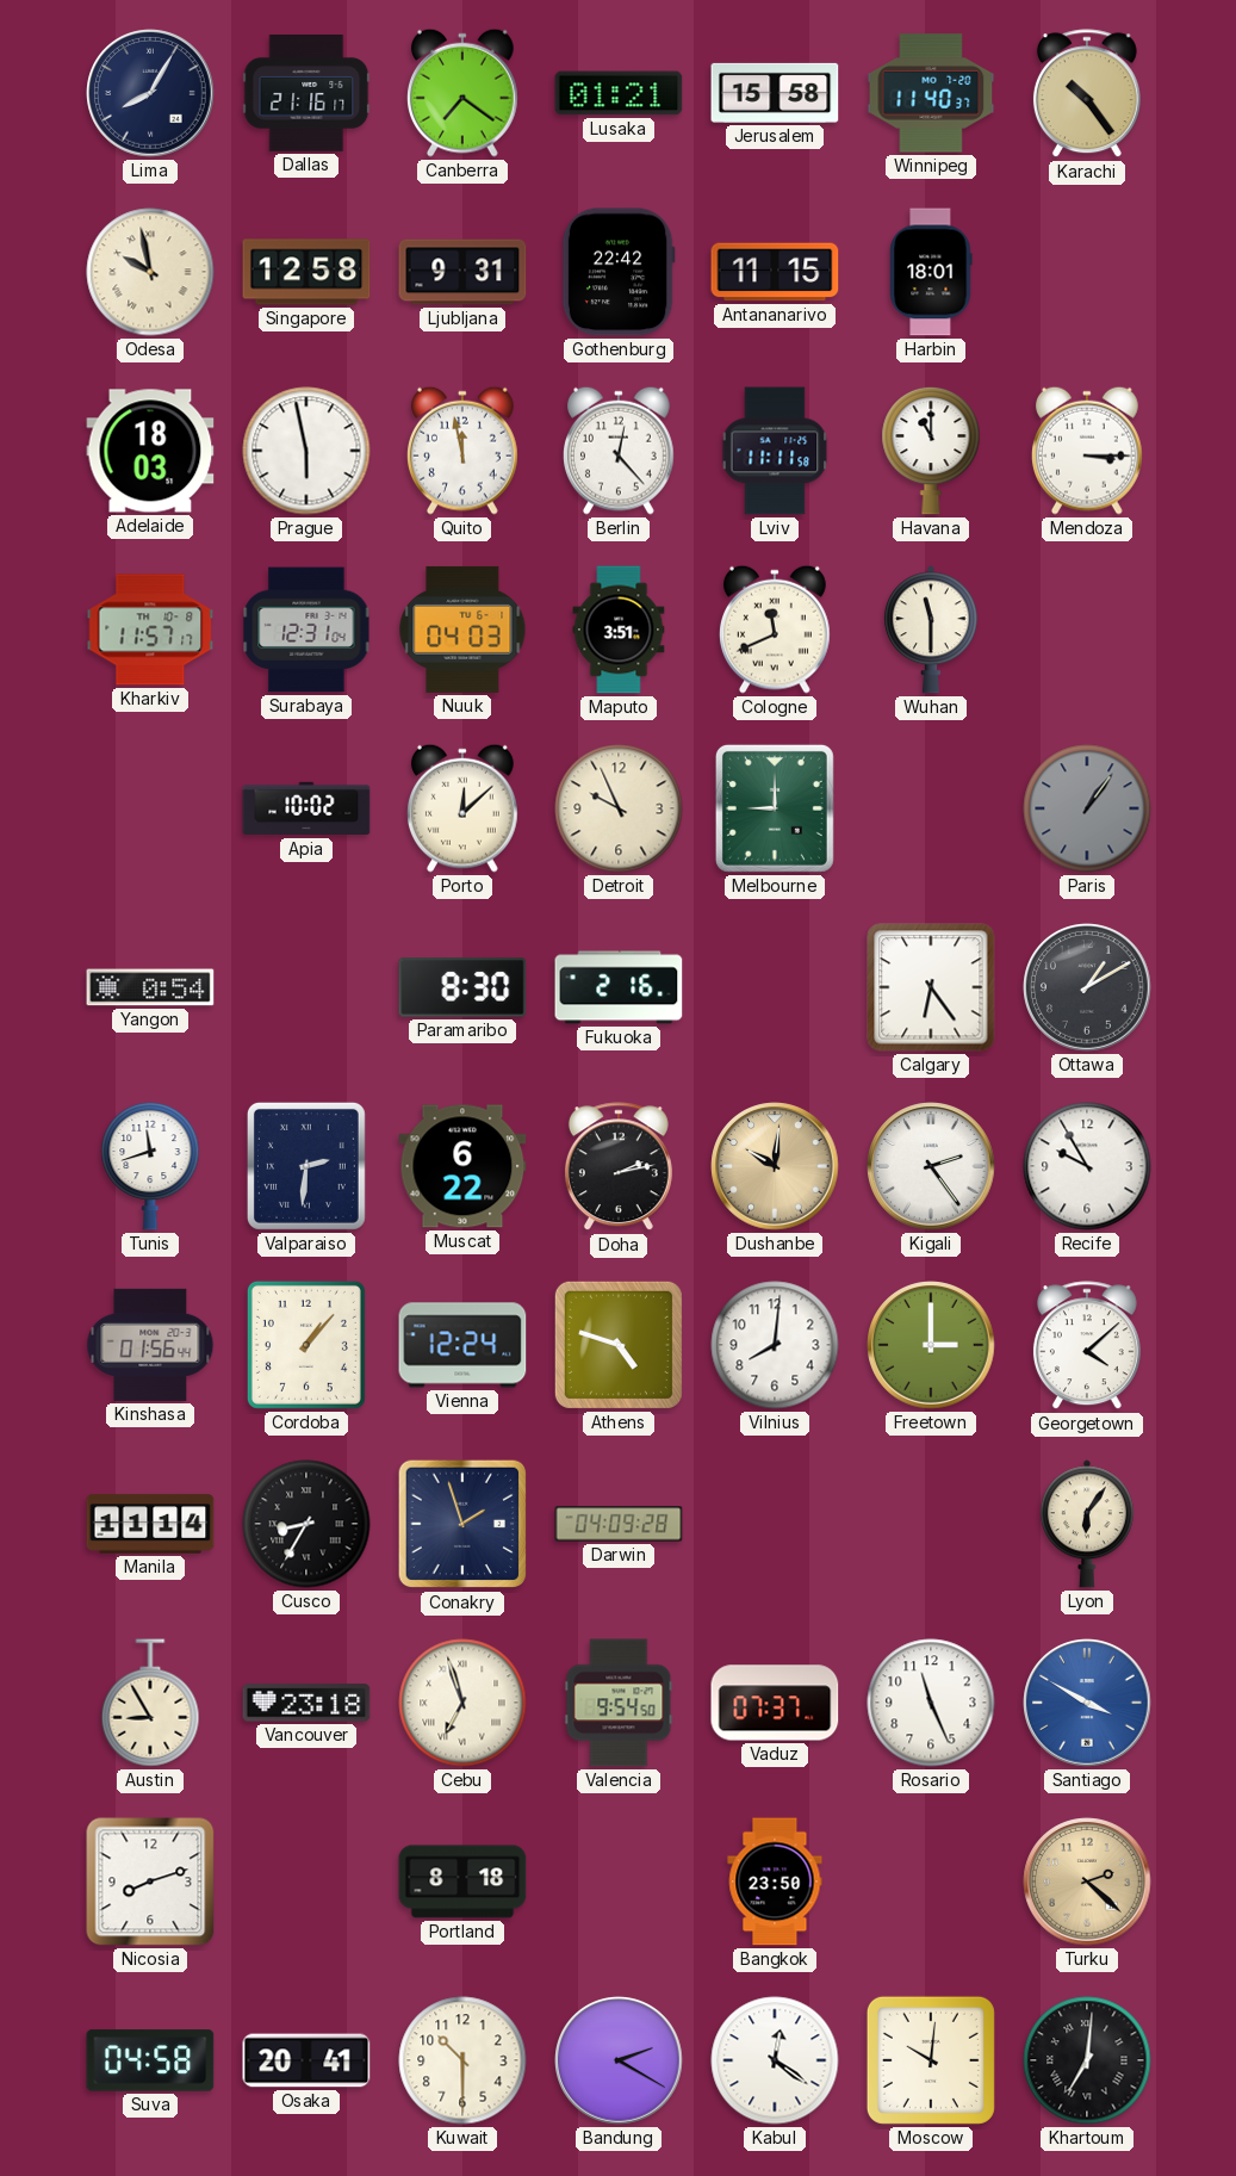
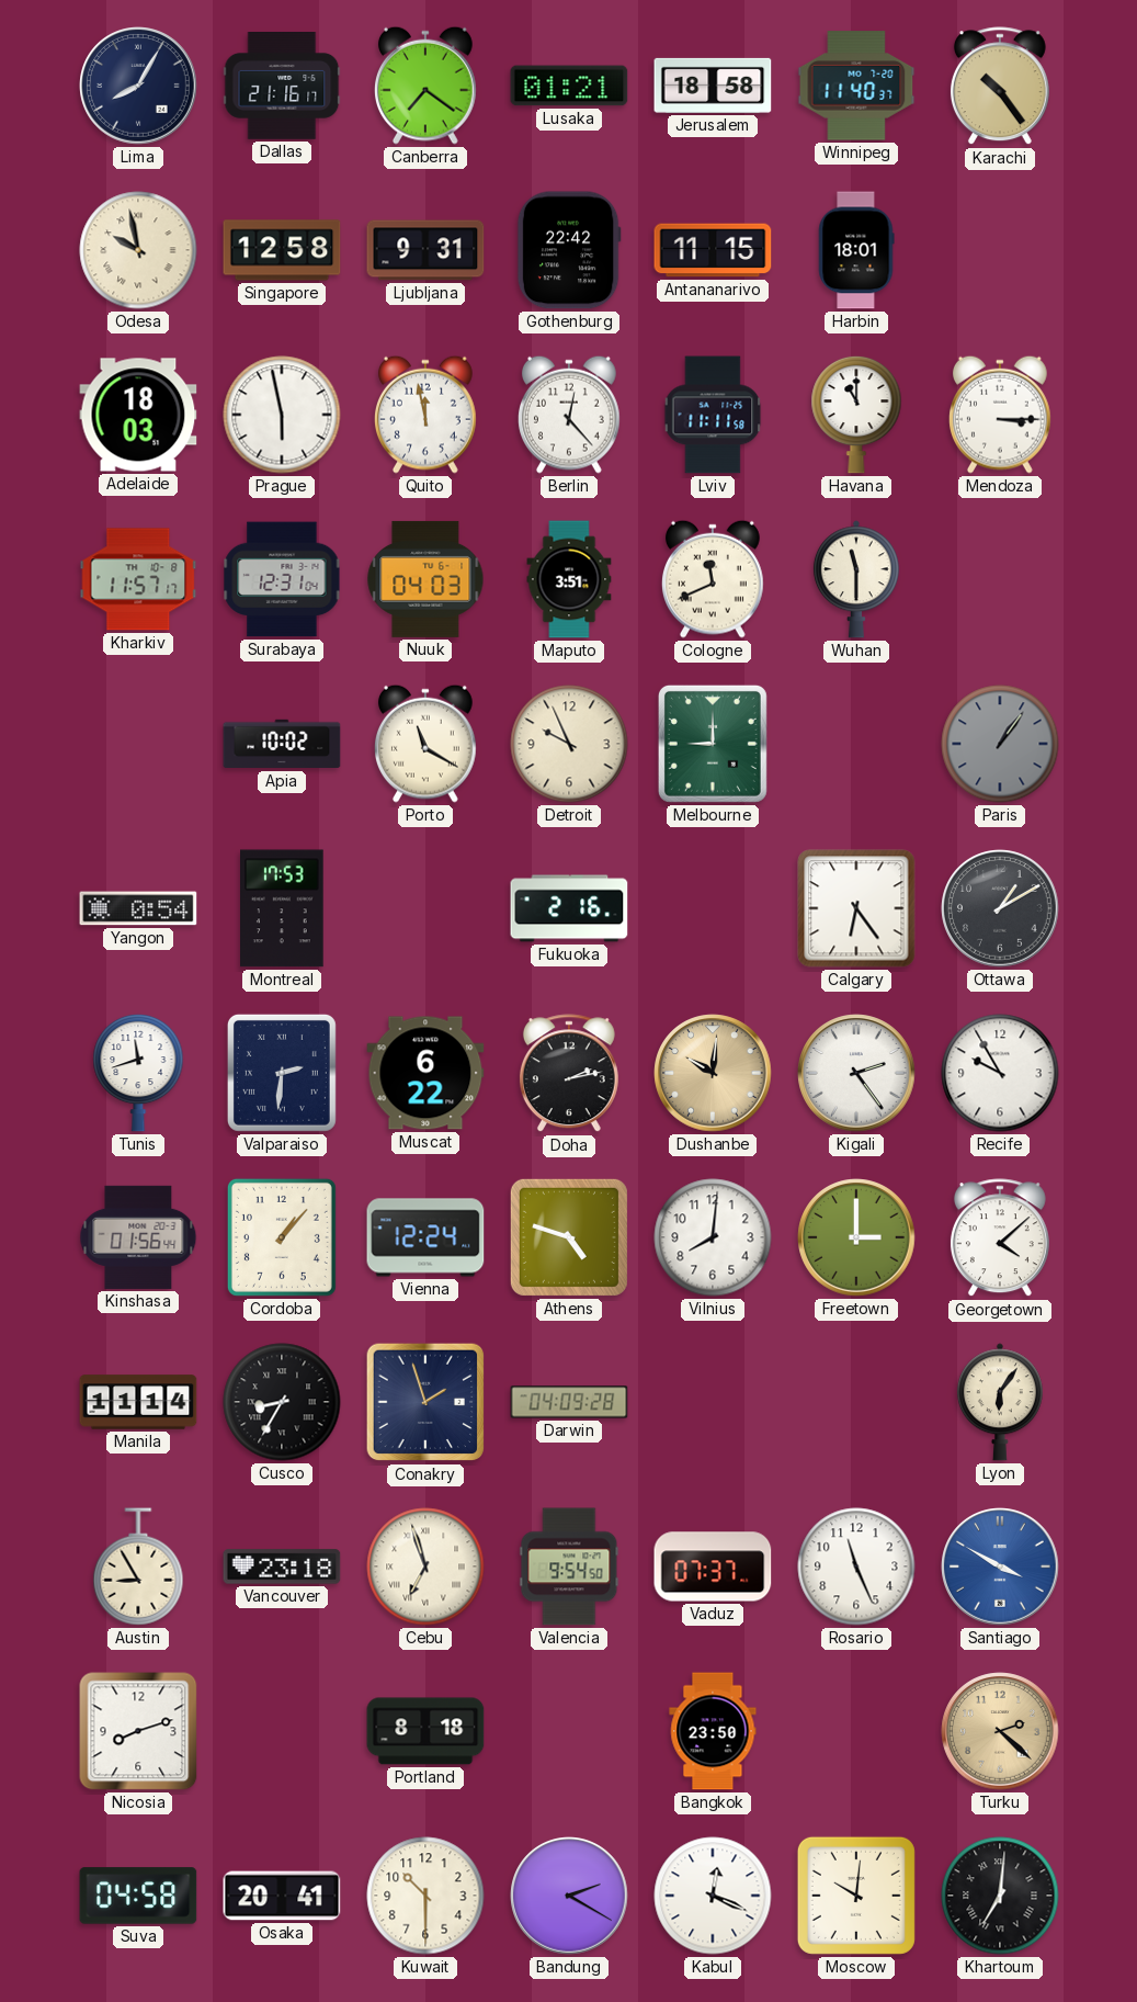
Jerusalem: 15:58 -> 18:58
Porto: 12:08 -> 11:20
Montreal: none -> 17:53
Paramaribo: 8:30 -> none
Kabul: 12:21 -> 12:19
